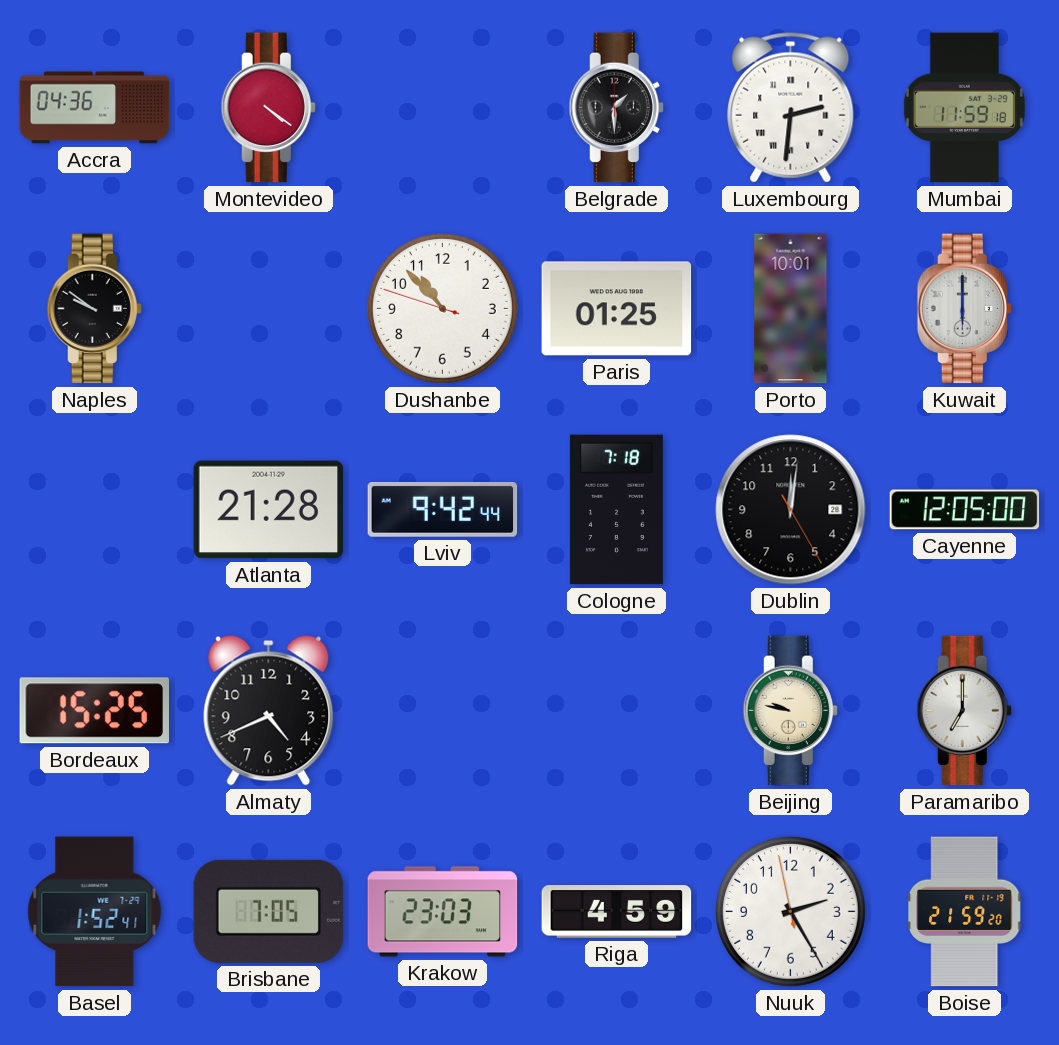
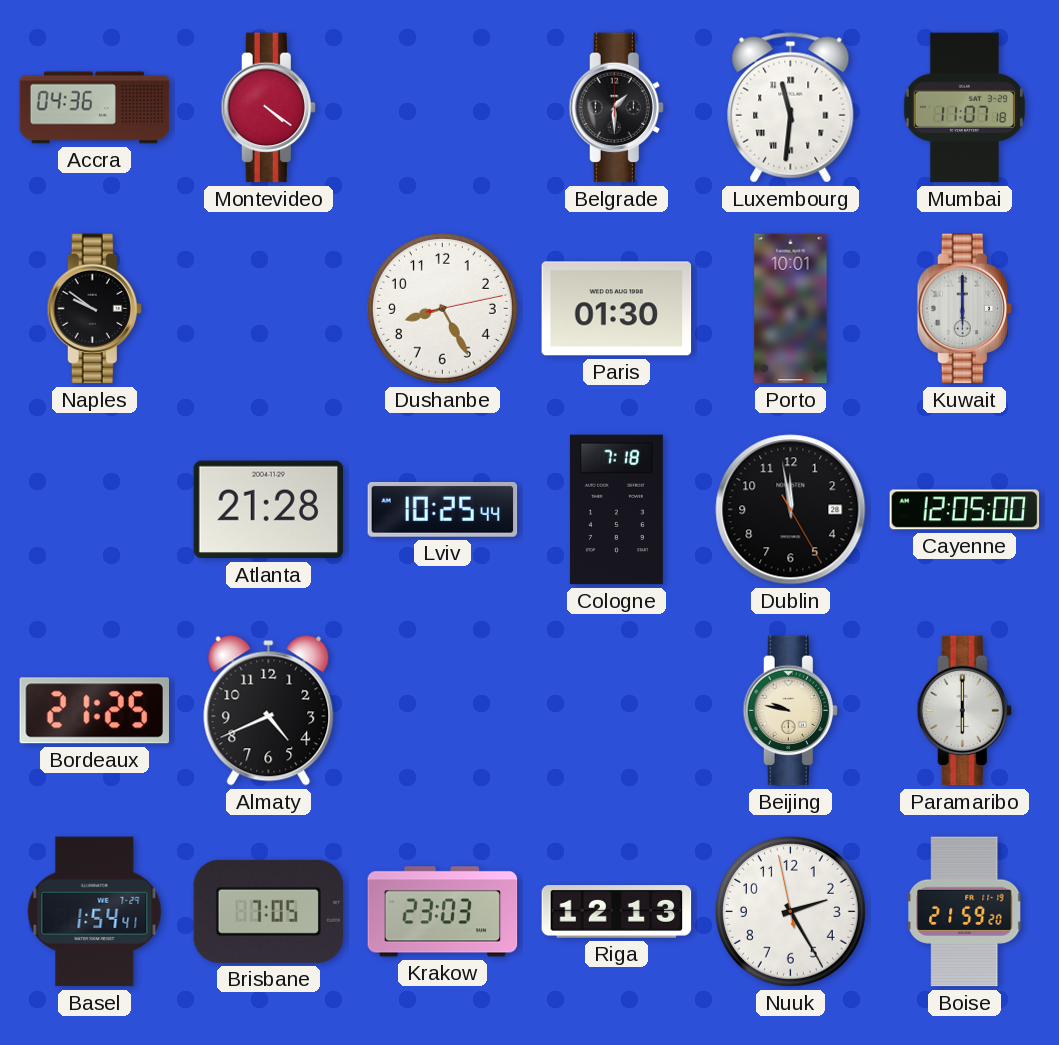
Luxembourg: 2:31 -> 11:31
Mumbai: 11:59 -> 11:07
Dushanbe: 10:52 -> 8:25
Paris: 01:25 -> 01:30
Lviv: 9:42 -> 10:25
Dublin: 12:01 -> 11:58
Bordeaux: 15:25 -> 21:25
Paramaribo: 7:00 -> 6:00
Basel: 1:52 -> 1:54
Riga: 4:59 -> 12:13
